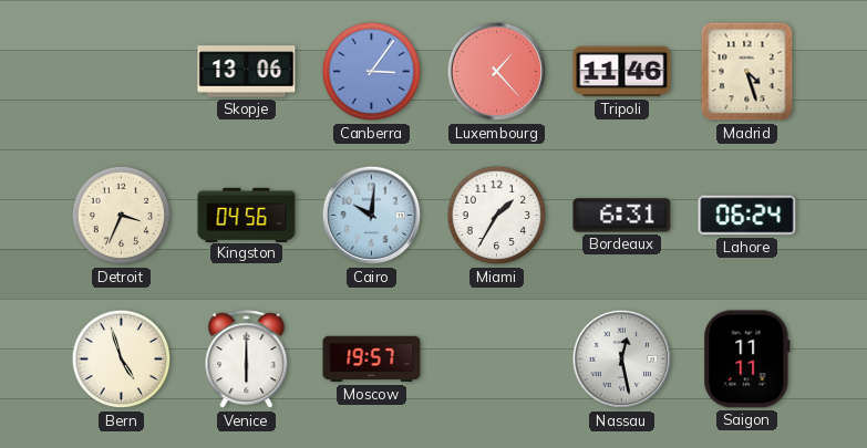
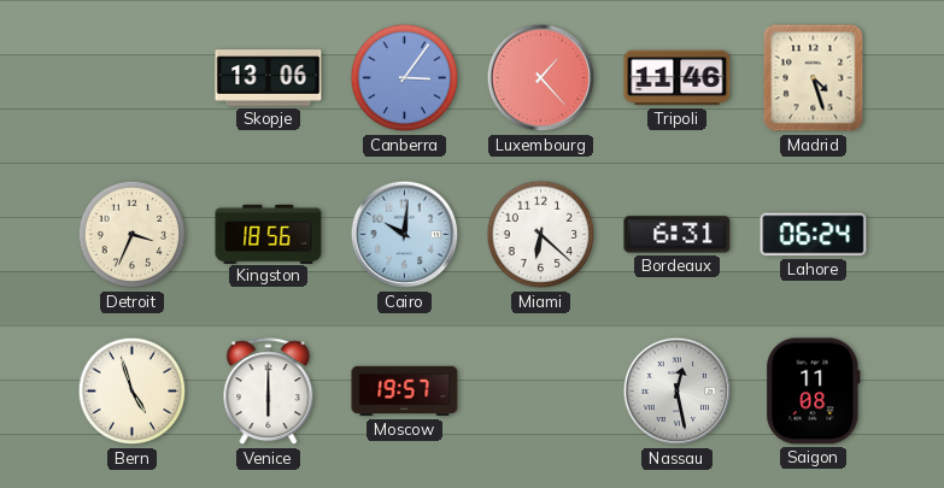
Kingston: 04:56 -> 18:56
Miami: 1:35 -> 6:22
Saigon: 11:11 -> 11:08
